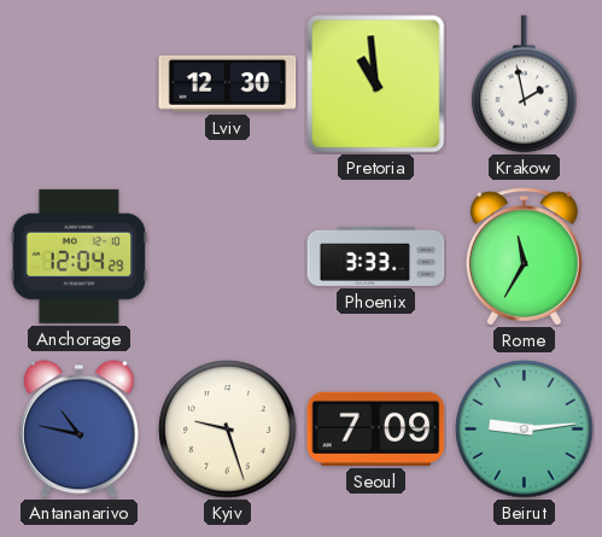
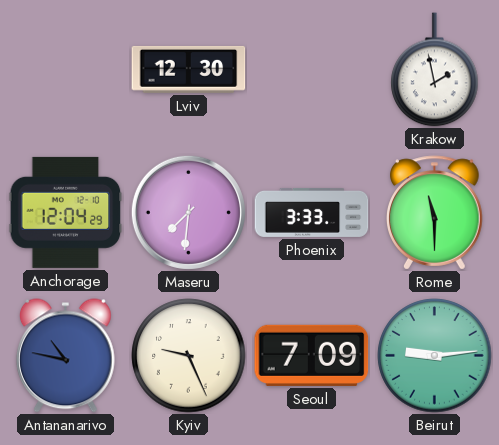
Pretoria: 10:59 -> none
Maseru: none -> 7:31
Rome: 11:35 -> 11:30
Kyiv: 9:27 -> 9:26
